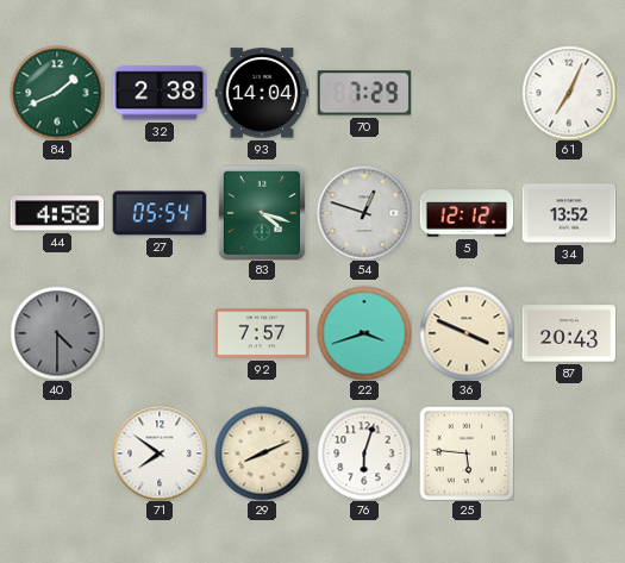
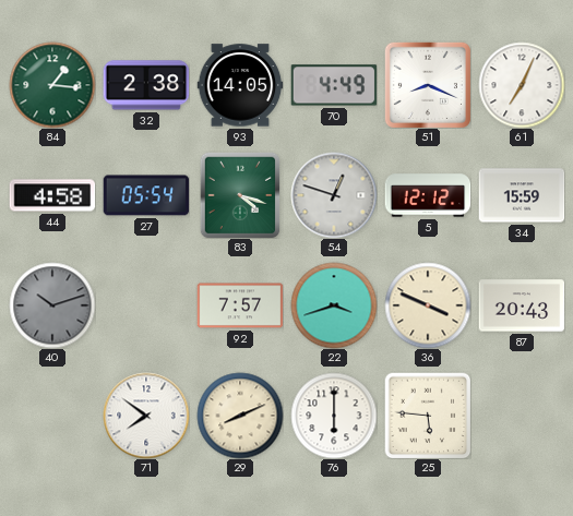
84: 1:41 -> 1:16
93: 14:04 -> 14:05
70: 7:29 -> 4:49
51: none -> 8:19
34: 13:52 -> 15:59
40: 4:30 -> 10:12
76: 6:03 -> 6:00
